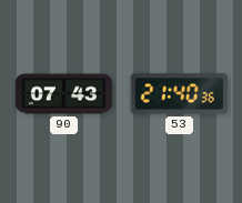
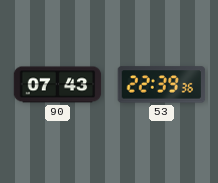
53: 21:40 -> 22:39
